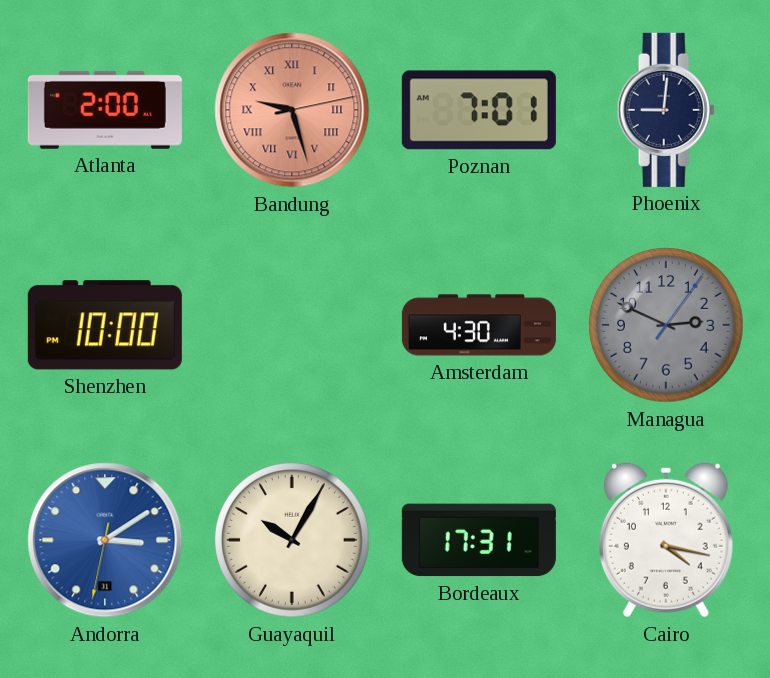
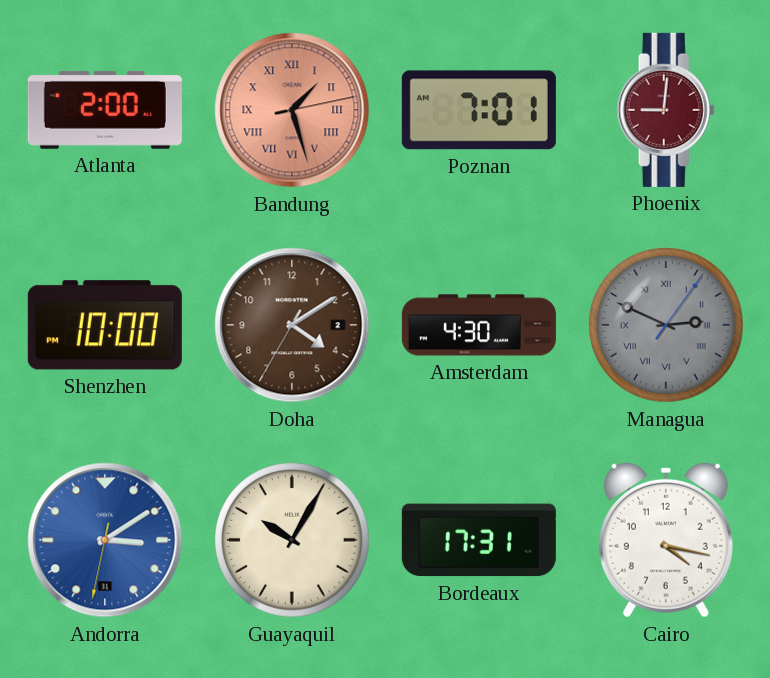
Bandung: 9:27 -> 1:27
Phoenix dial: navy -> burgundy
Doha: none -> 4:09
Managua numerals: Arabic -> Roman
